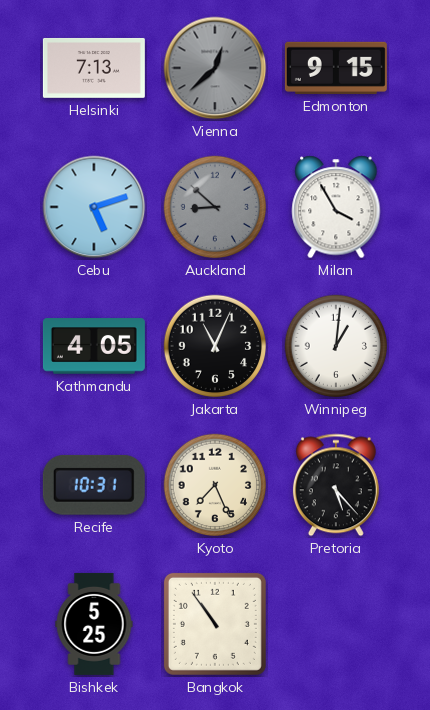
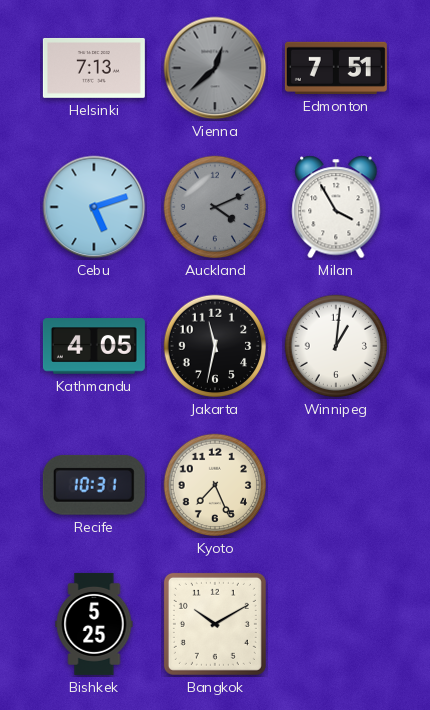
Edmonton: 9:15 -> 7:51
Auckland: 8:52 -> 4:11
Jakarta: 11:04 -> 11:32
Pretoria: 5:23 -> none
Bangkok: 10:54 -> 10:10
